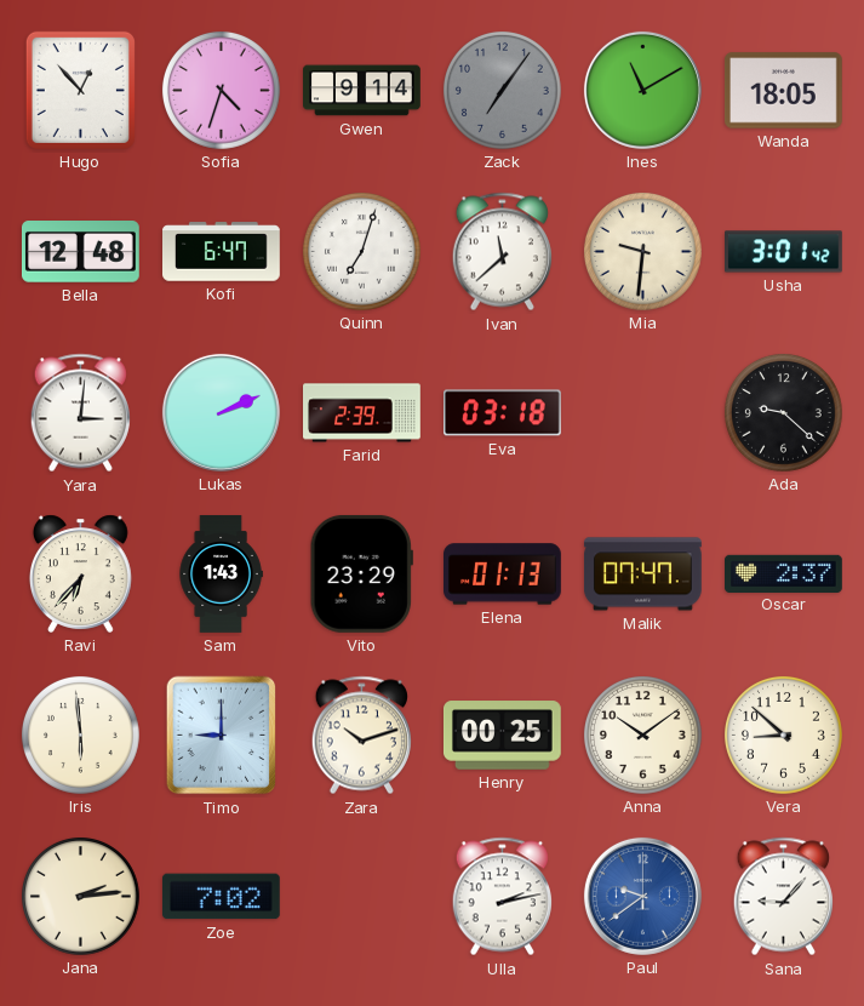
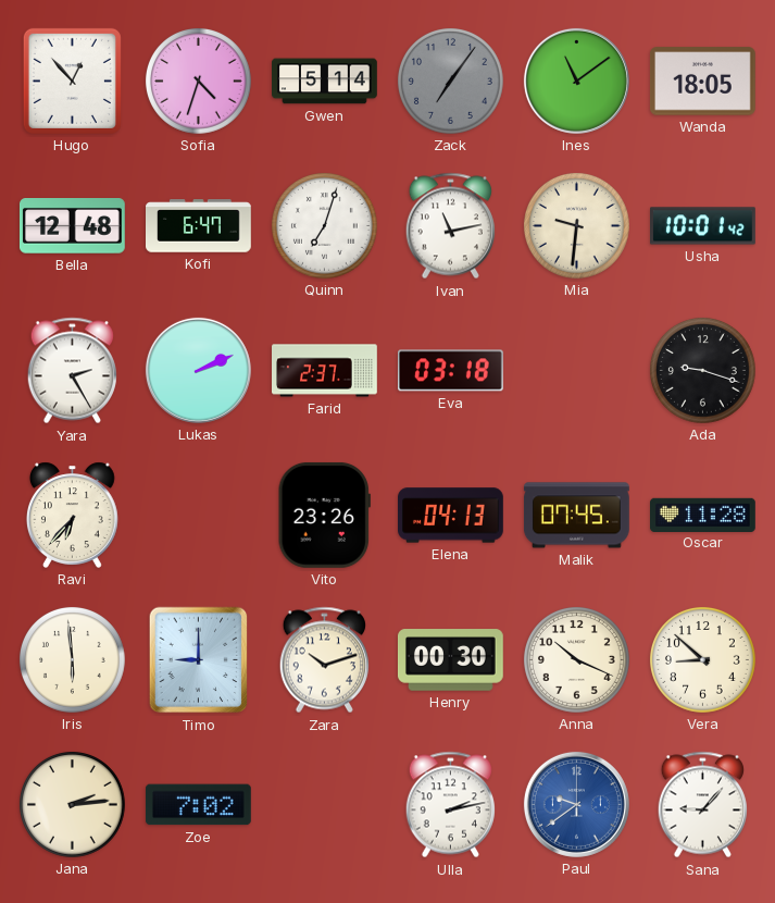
Gwen: 9:14 -> 5:14
Ines: 11:10 -> 11:09
Ivan: 11:38 -> 11:13
Usha: 3:01 -> 10:01
Yara: 3:01 -> 2:25
Farid: 2:39 -> 2:37
Ada: 9:22 -> 9:18
Sam: 1:43 -> none
Vito: 23:29 -> 23:26
Elena: 01:13 -> 04:13
Malik: 07:47 -> 07:45
Oscar: 2:37 -> 11:28
Henry: 00:25 -> 00:30
Anna: 10:09 -> 10:19
